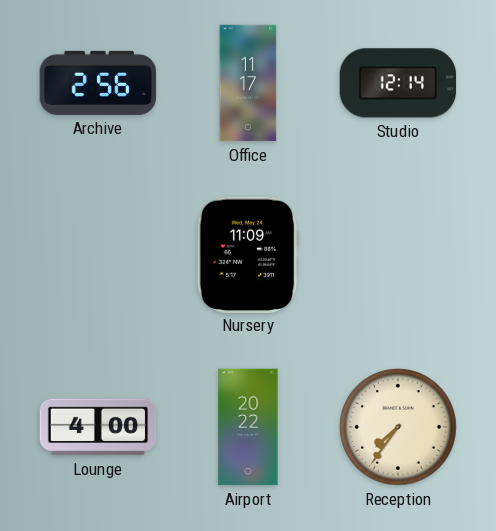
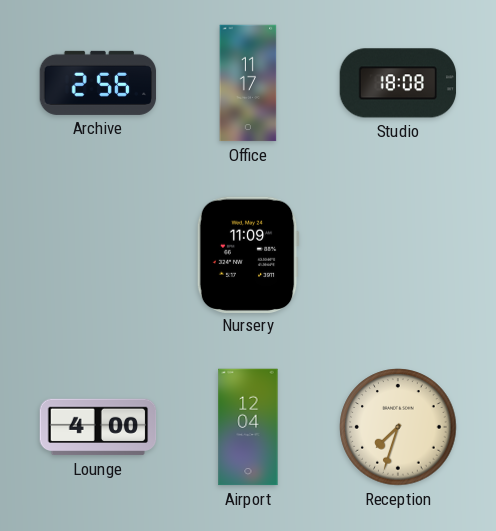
Studio: 12:14 -> 18:08
Airport: 20:22 -> 12:04
Reception: 7:36 -> 7:33
